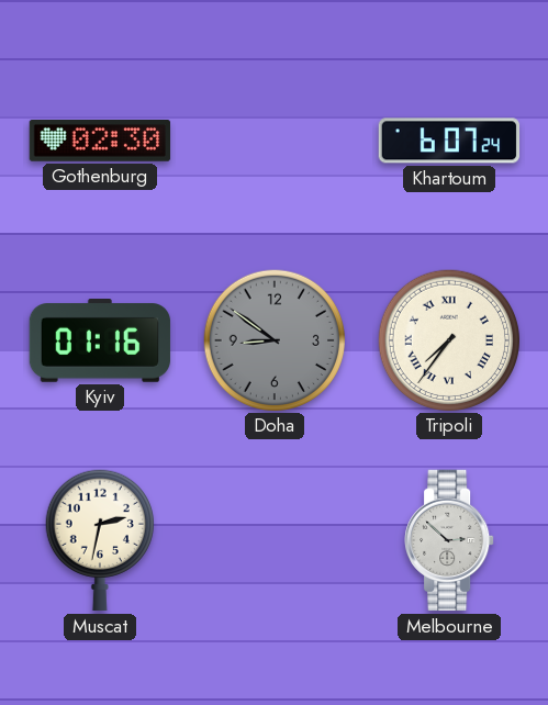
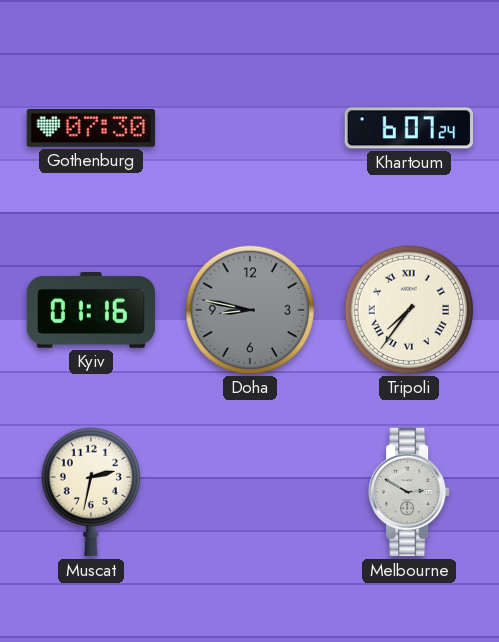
Gothenburg: 02:30 -> 07:30
Doha: 8:51 -> 8:47
Melbourne: 2:52 -> 2:50
